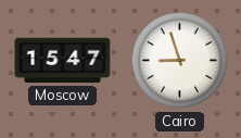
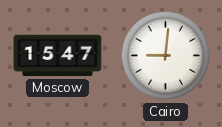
Cairo: 8:57 -> 9:01
